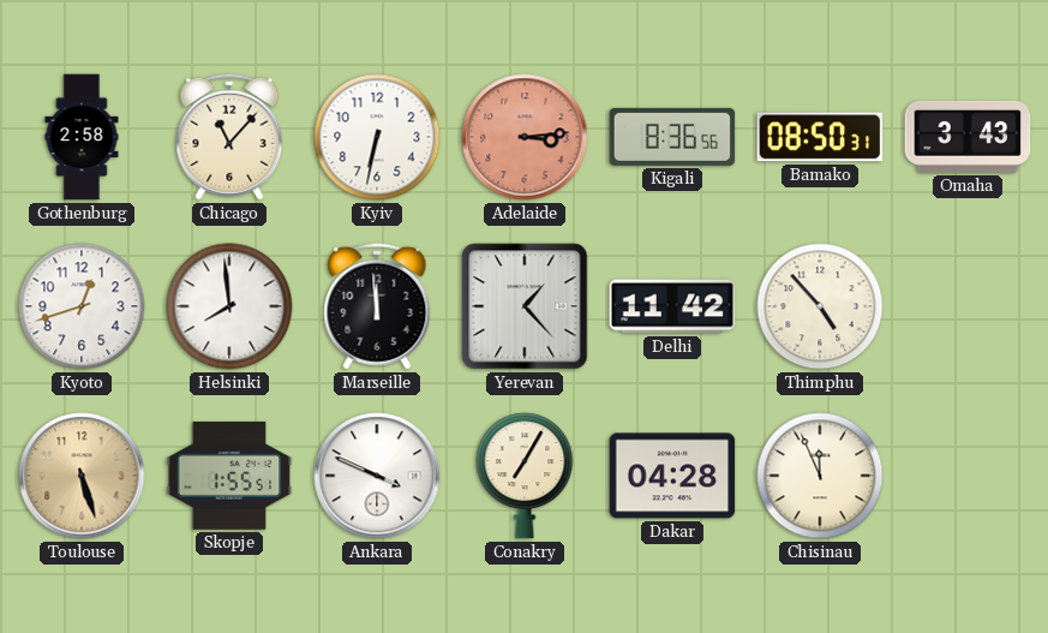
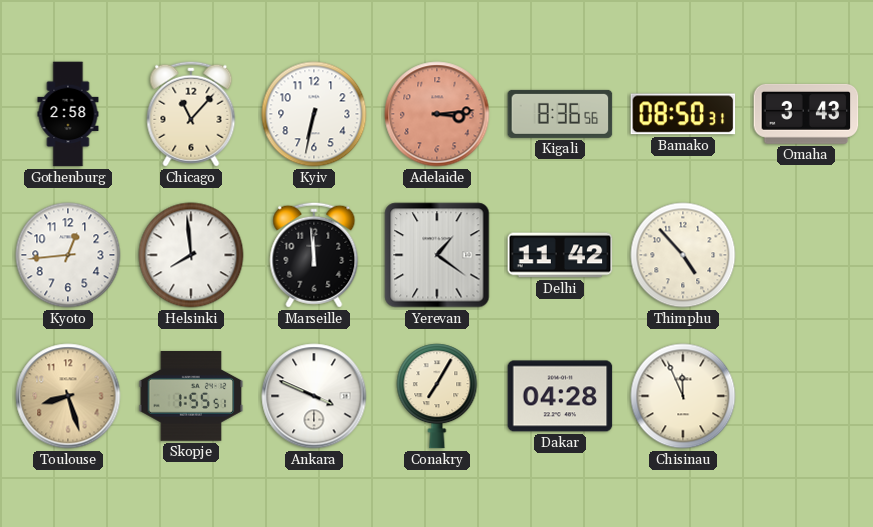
Kyoto: 12:42 -> 12:44
Yerevan: 1:23 -> 1:21
Toulouse: 5:27 -> 8:27
